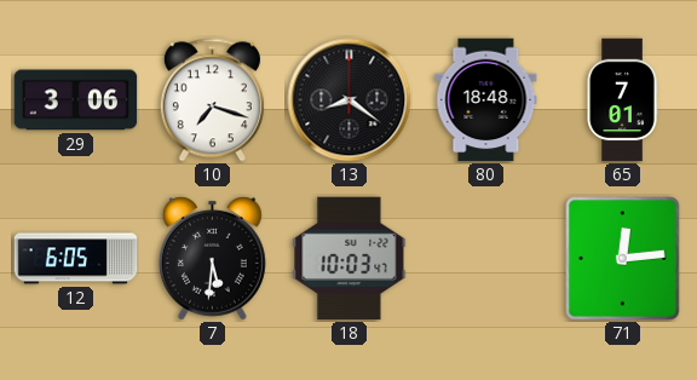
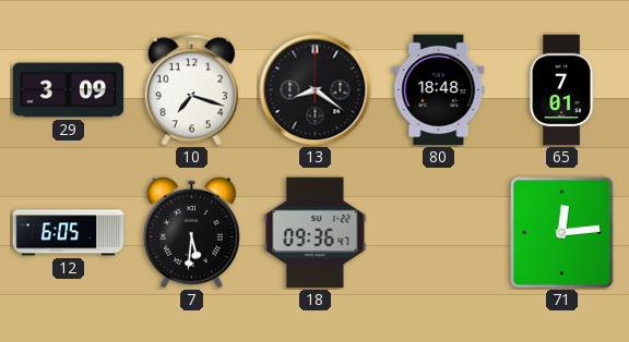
29: 3:06 -> 3:09
18: 10:03 -> 09:36
